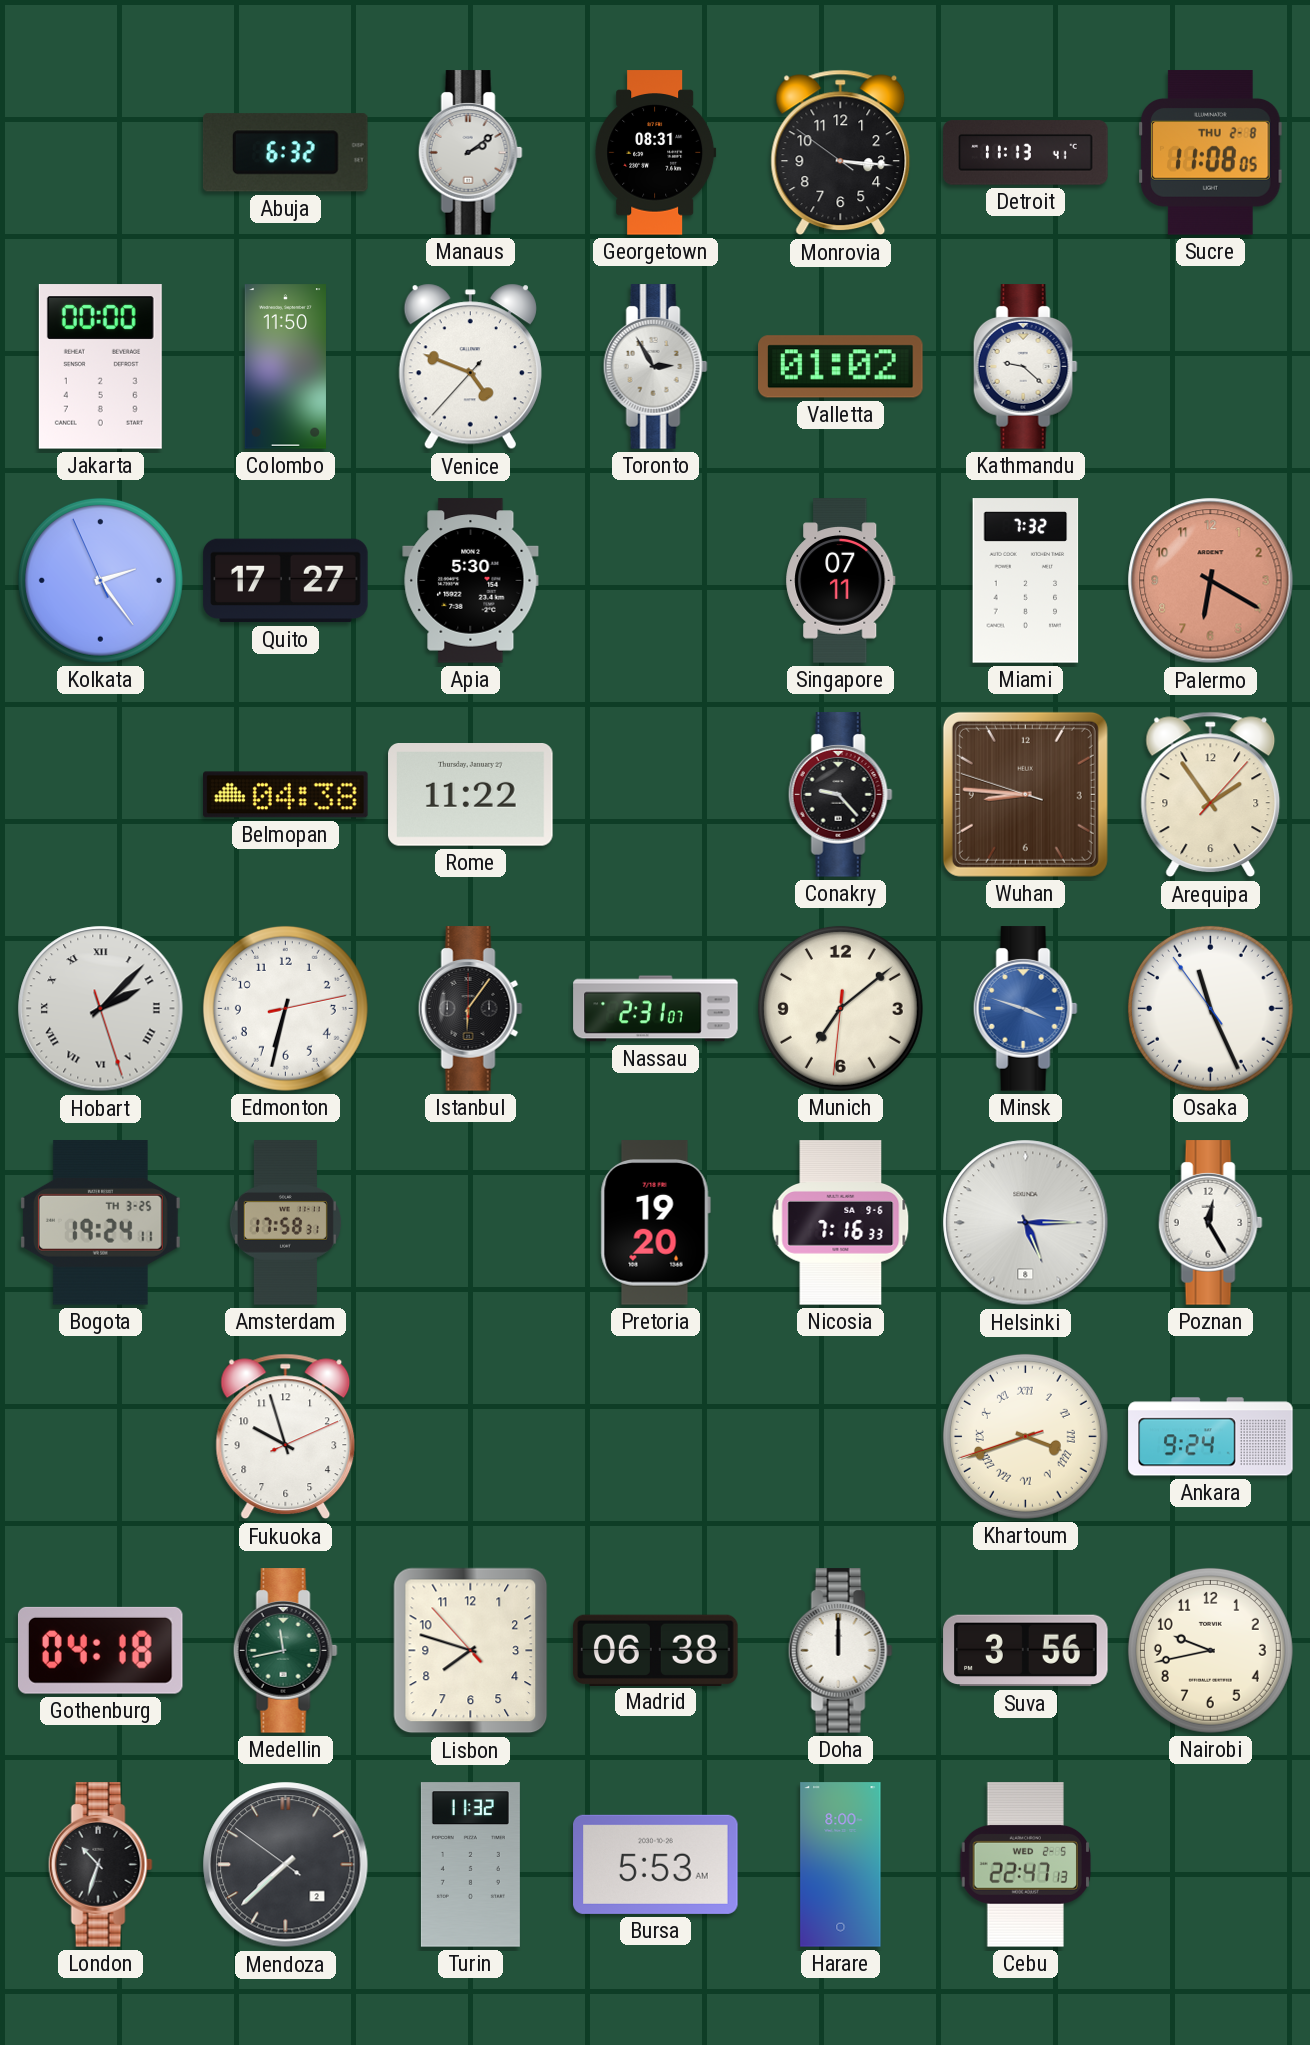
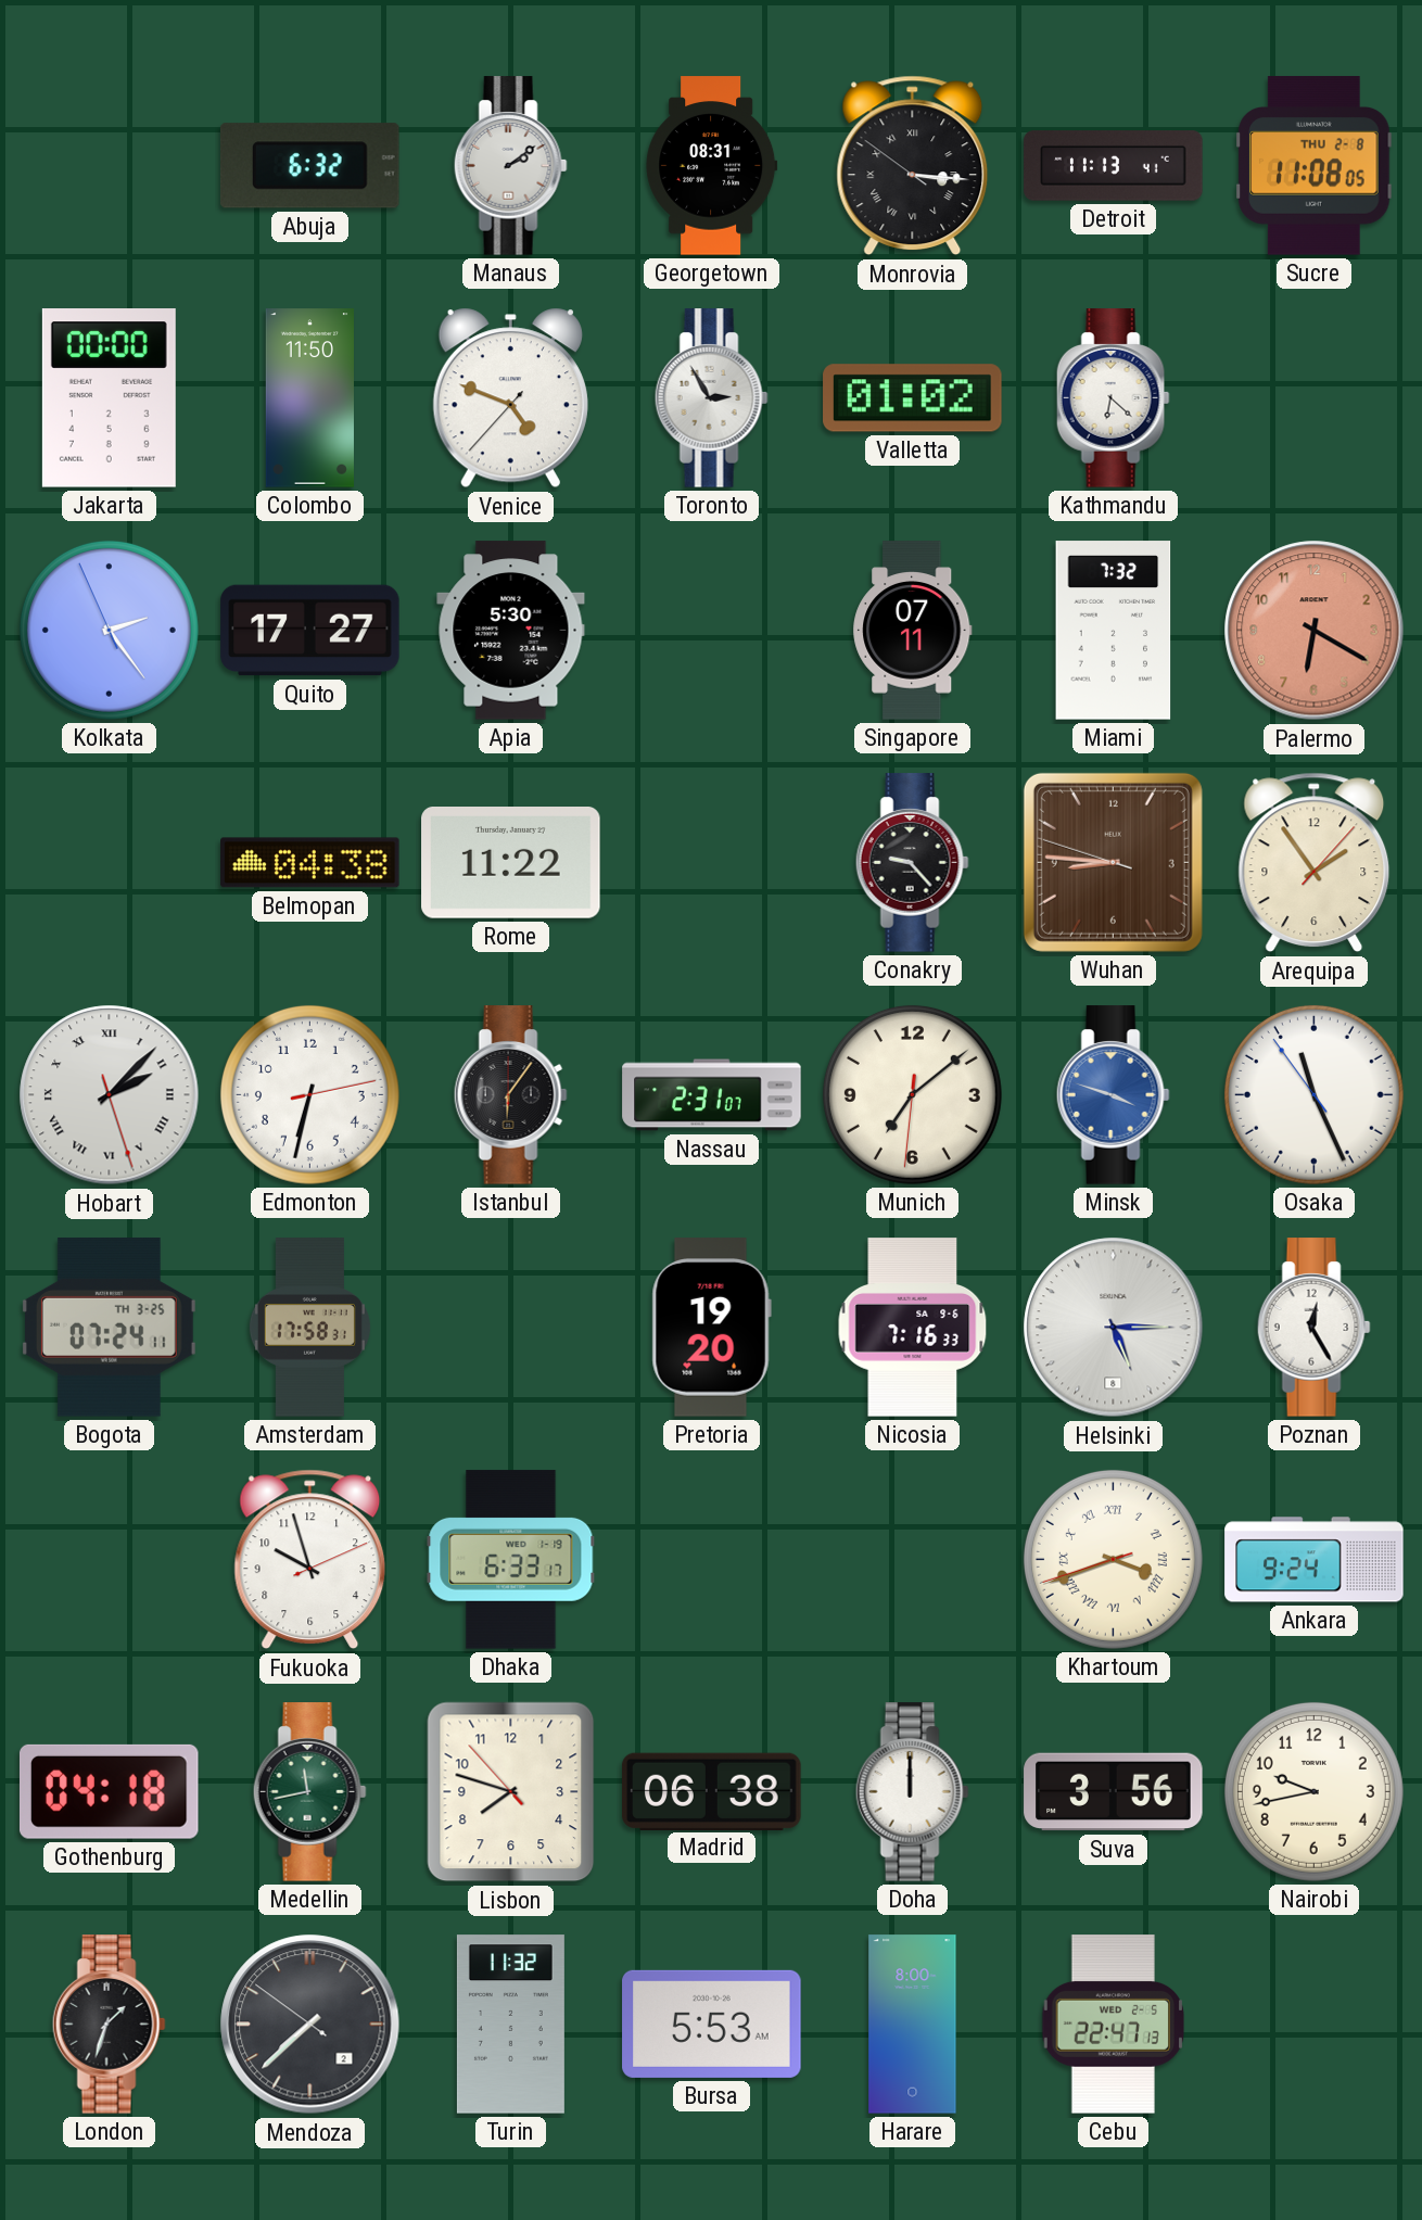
Monrovia numerals: Arabic -> Roman
Kathmandu: 9:22 -> 6:22
Bogota: 19:24 -> 07:24
Dhaka: none -> 6:33
London: 10:33 -> 1:33
